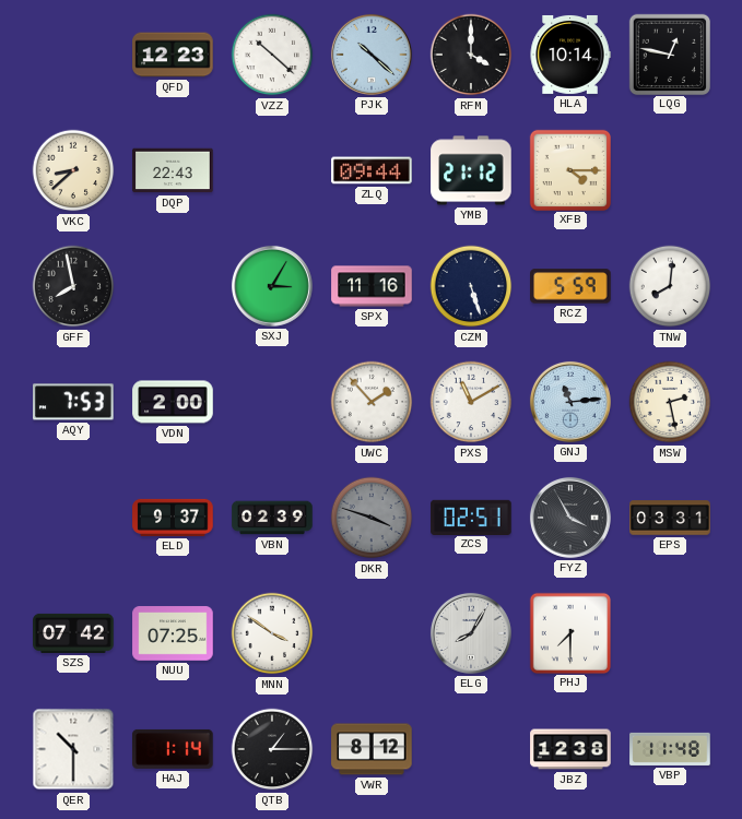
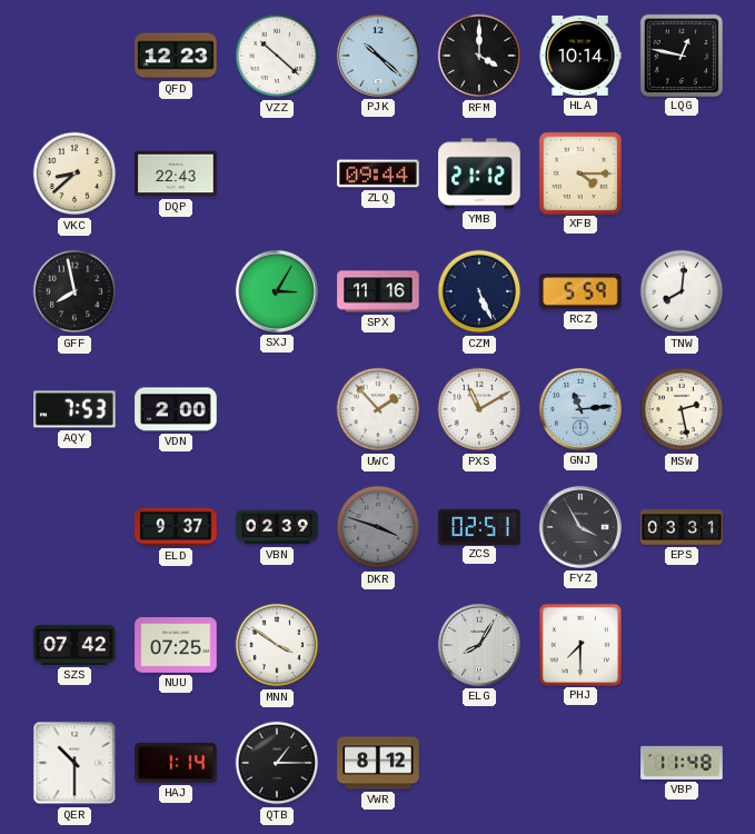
CZM: 5:27 -> 5:26
JBZ: 12:38 -> none
